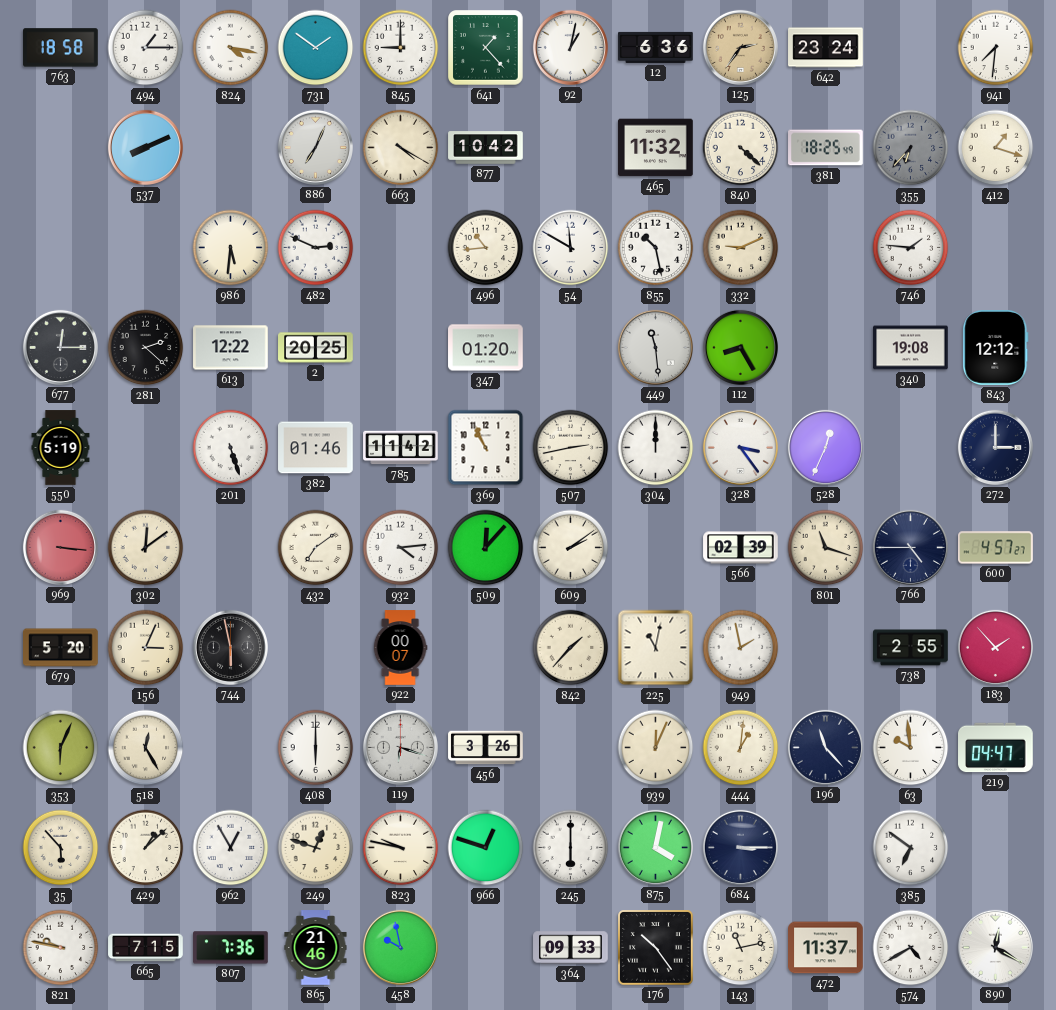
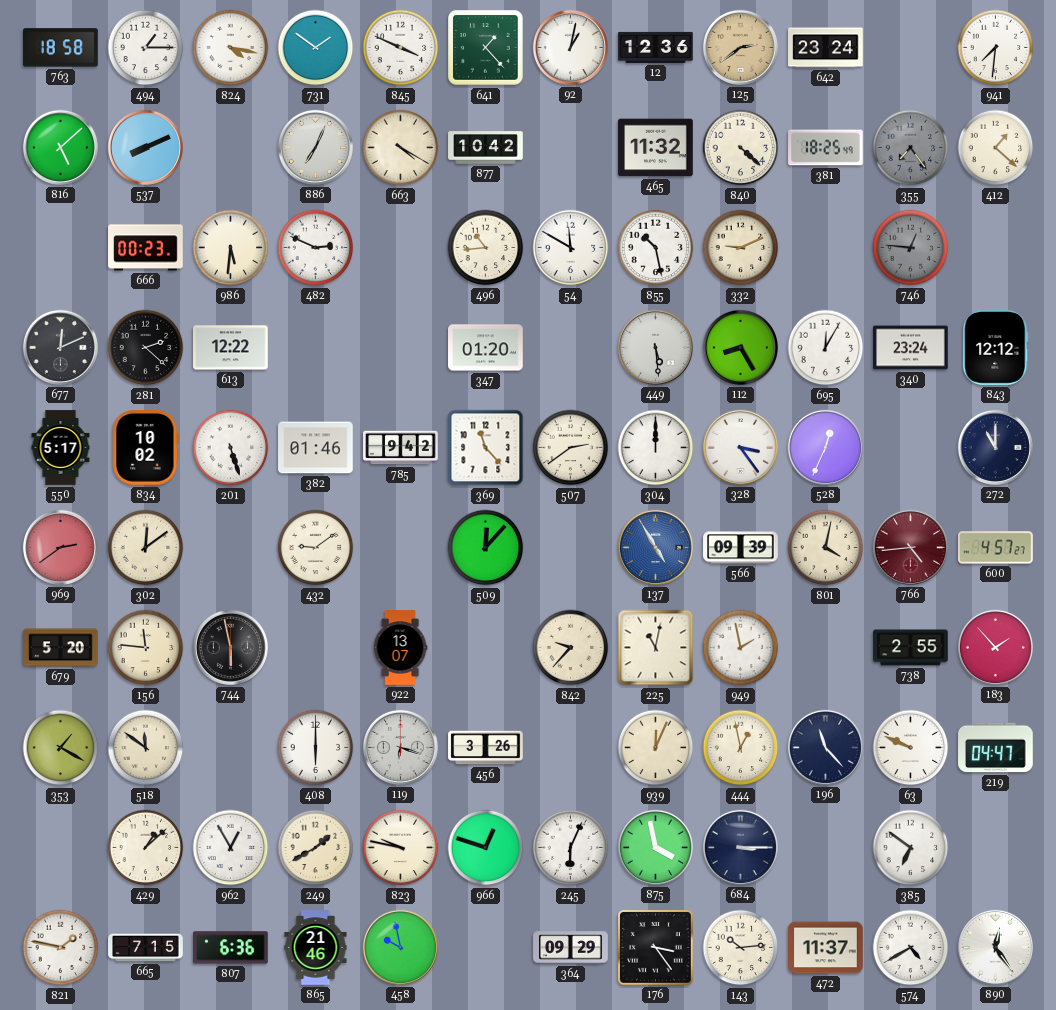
845: 9:00 -> 3:49
12: 6:36 -> 12:36
125: 2:36 -> 2:39
816: none -> 5:08
355: 6:37 -> 7:24
412: 1:18 -> 1:22
666: none -> 00:23
746: 1:46 -> 12:46
746 dial: white -> grey
677: 12:15 -> 12:11
2: 20:25 -> none
449: 11:29 -> 5:29
695: none -> 12:05
340: 19:08 -> 23:24
550: 5:19 -> 5:17
834: none -> 10:02
785: 11:42 -> 9:42
369: 10:56 -> 11:23
507: 2:43 -> 2:39
272: 3:00 -> 11:00
969: 3:16 -> 2:39
432: 7:09 -> 9:09
932: 4:14 -> none
609: 2:09 -> none
137: none -> 4:55
566: 02:39 -> 09:39
801: 11:18 -> 4:02
766: 4:45 -> 4:44
766 dial: navy -> burgundy
156: 3:04 -> 11:46
922: 00:07 -> 13:07
842: 1:37 -> 9:37
353: 6:04 -> 1:20
518: 12:25 -> 11:51
444: 1:01 -> 12:58
63: 9:59 -> 9:49
35: 5:53 -> none
249: 12:48 -> 1:40
245: 6:00 -> 6:04
875: 4:02 -> 3:58
821: 9:47 -> 1:47
807: 7:36 -> 6:36
364: 09:33 -> 09:29
176: 10:24 -> 3:24
143: 11:13 -> 10:14
890: 12:20 -> 12:24
